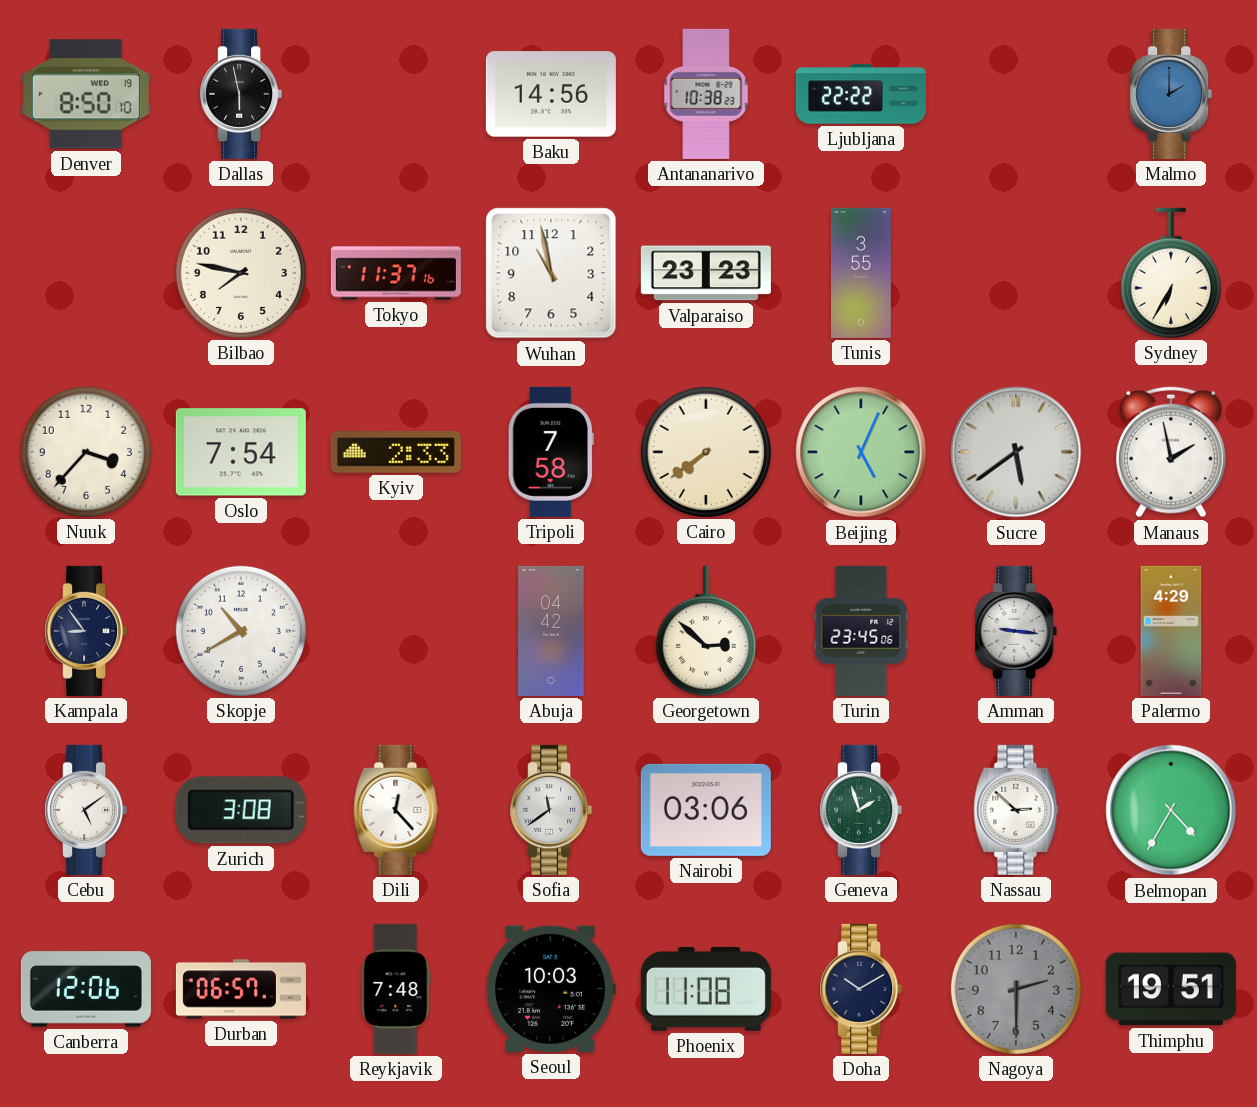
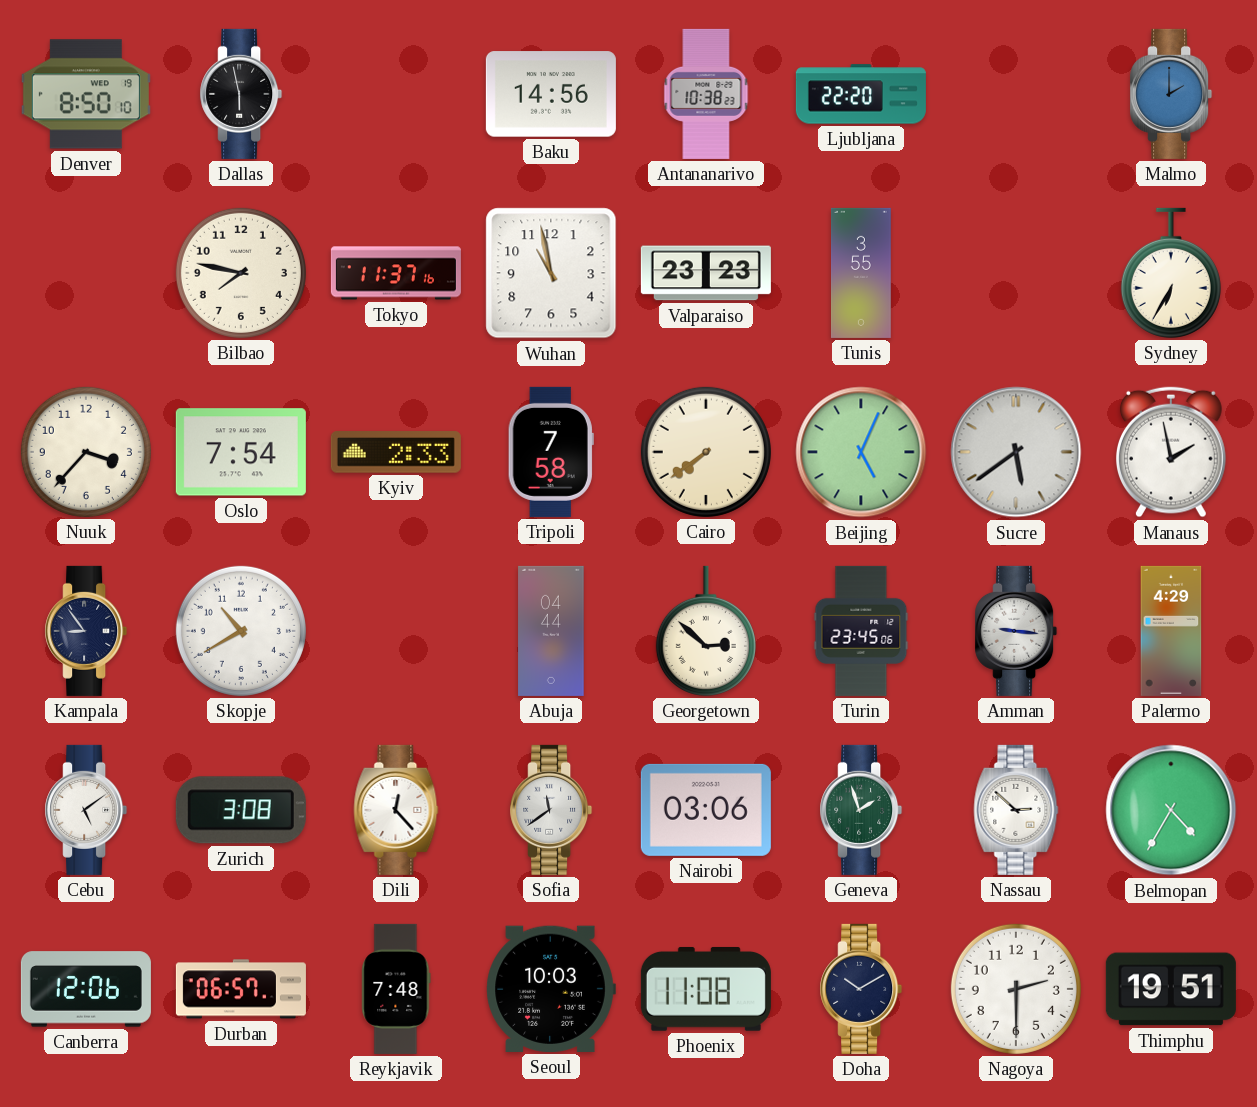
Ljubljana: 22:22 -> 22:20
Abuja: 04:42 -> 04:44
Nagoya dial: grey -> white
